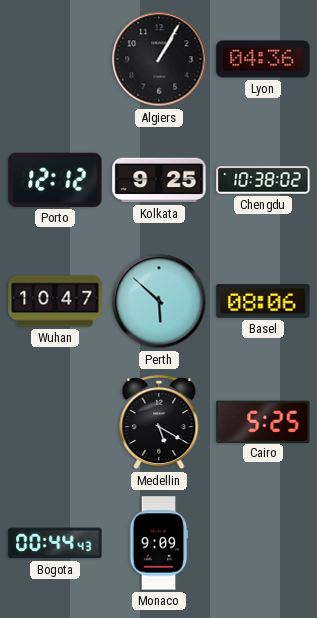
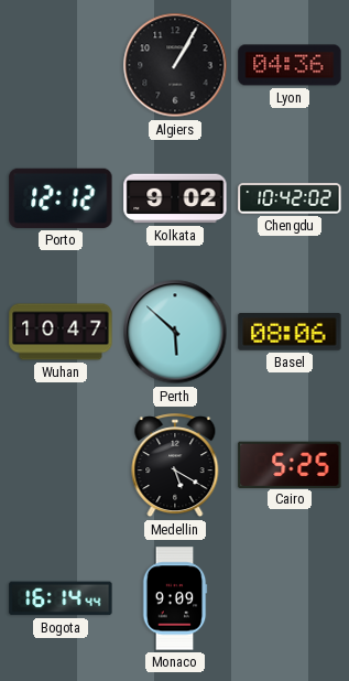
Kolkata: 9:25 -> 9:02
Chengdu: 10:38 -> 10:42
Bogota: 00:44 -> 16:14
